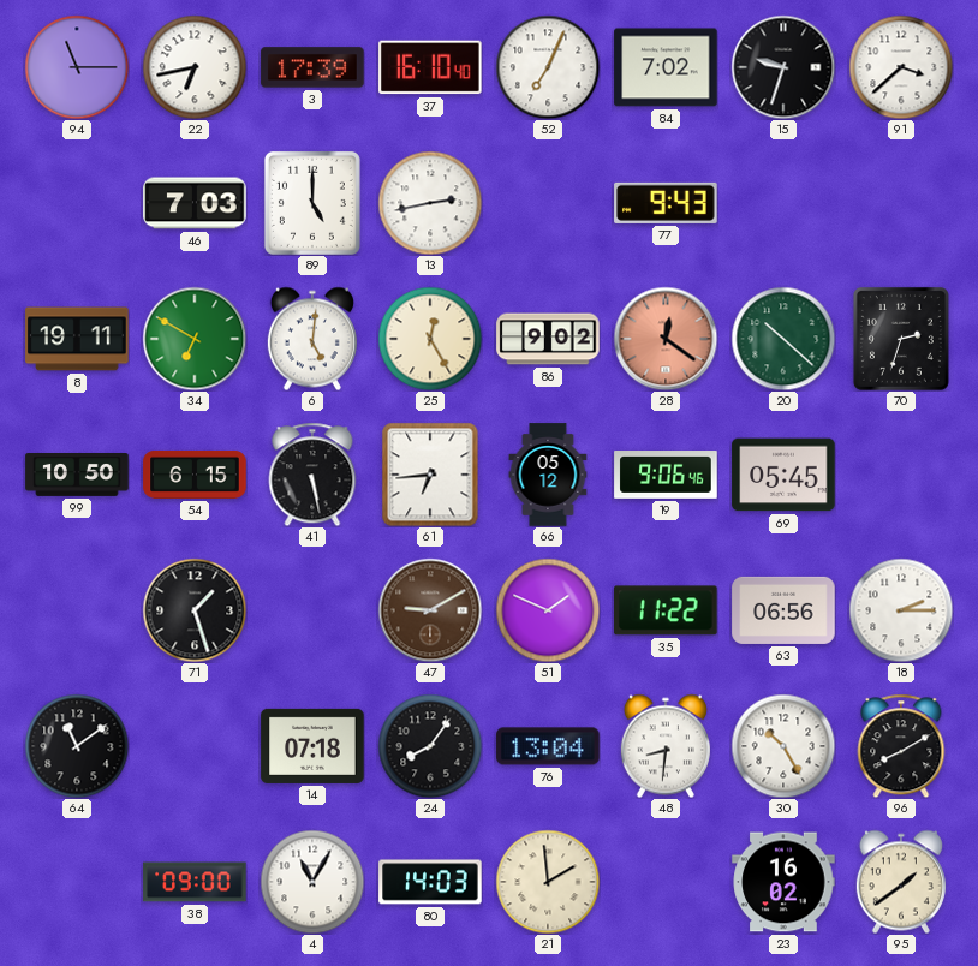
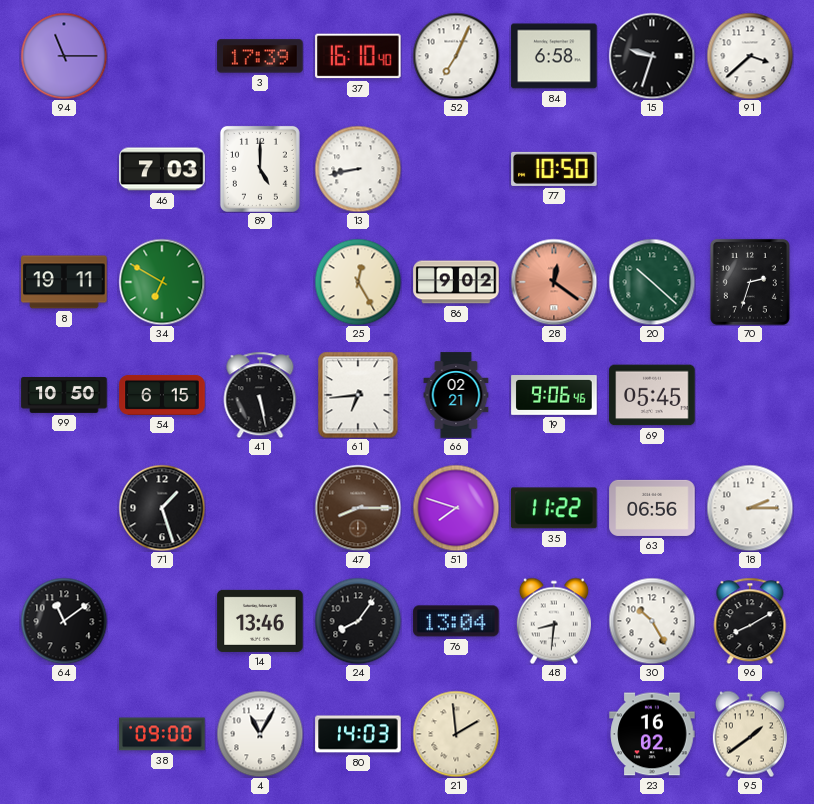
22: 6:43 -> none
84: 7:02 -> 6:58
13: 2:43 -> 8:43
77: 9:43 -> 10:50
6: 5:01 -> none
66: 05:12 -> 02:21
47: 9:10 -> 8:15
51: 1:49 -> 7:48
14: 07:18 -> 13:46
